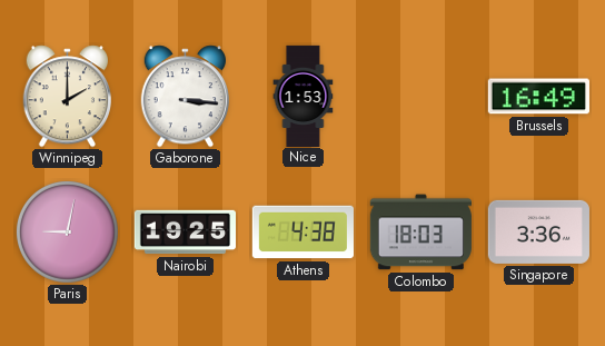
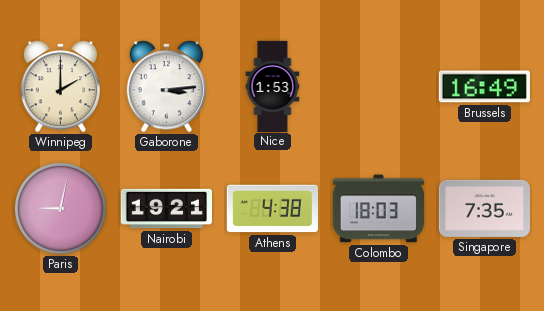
Gaborone: 3:16 -> 3:14
Nairobi: 19:25 -> 19:21
Singapore: 3:36 -> 7:35
